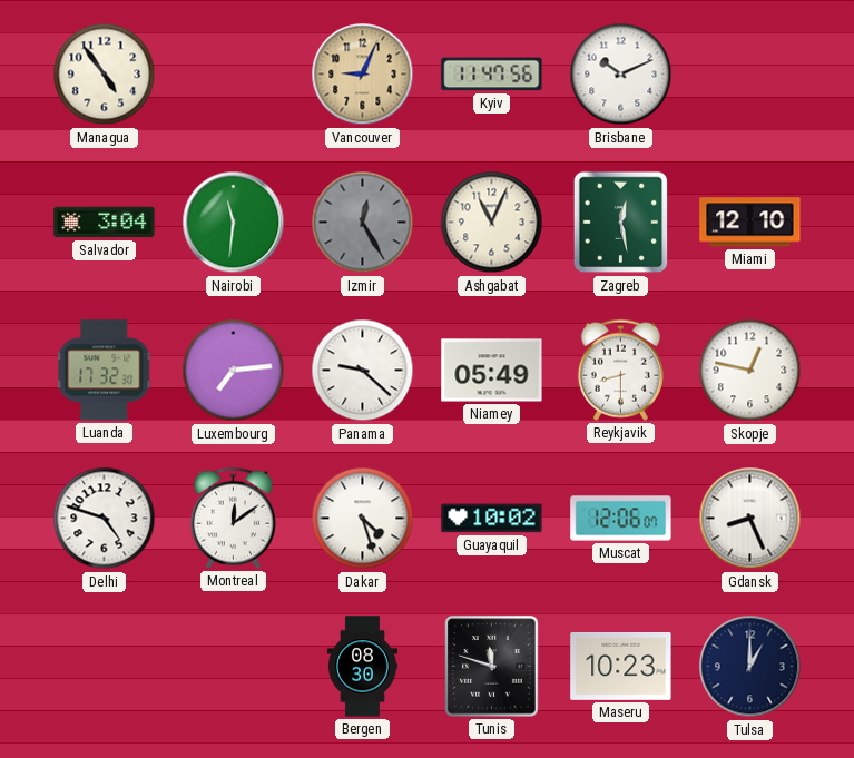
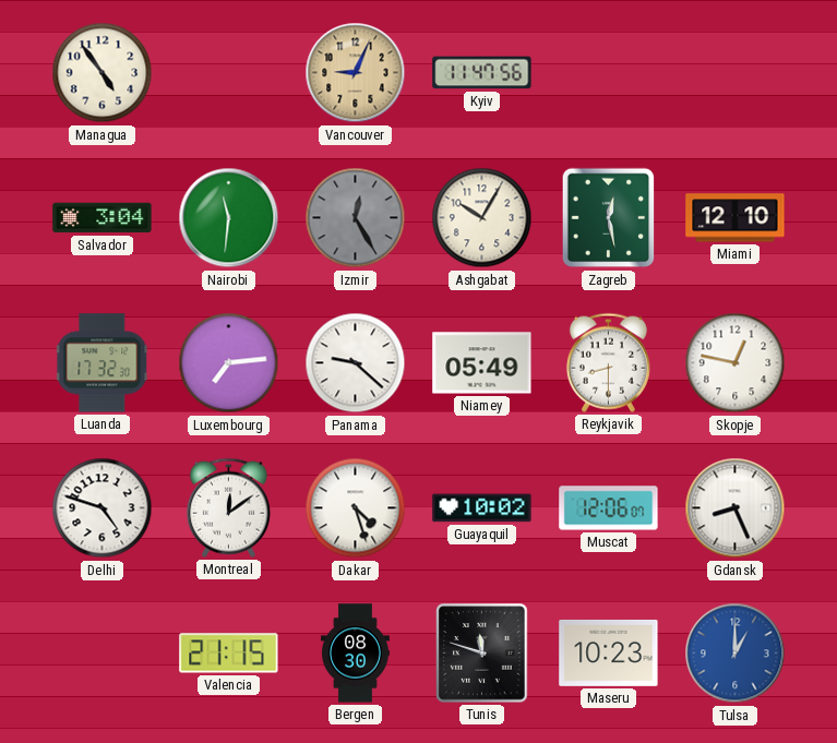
Brisbane: 10:11 -> none
Ashgabat: 11:04 -> 10:05
Valencia: none -> 21:15
Tulsa dial: navy -> blue
